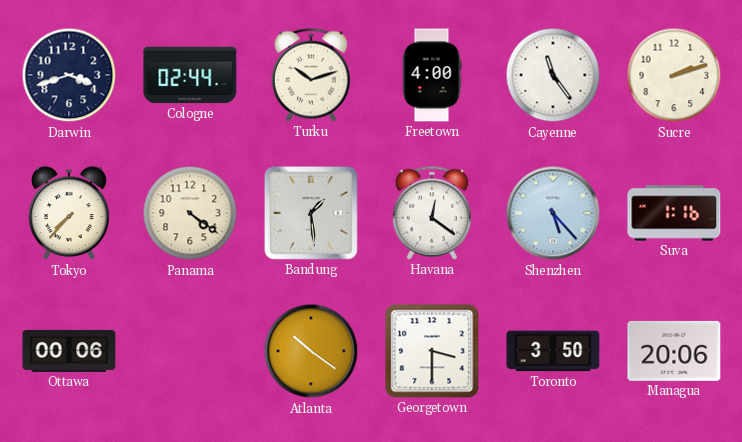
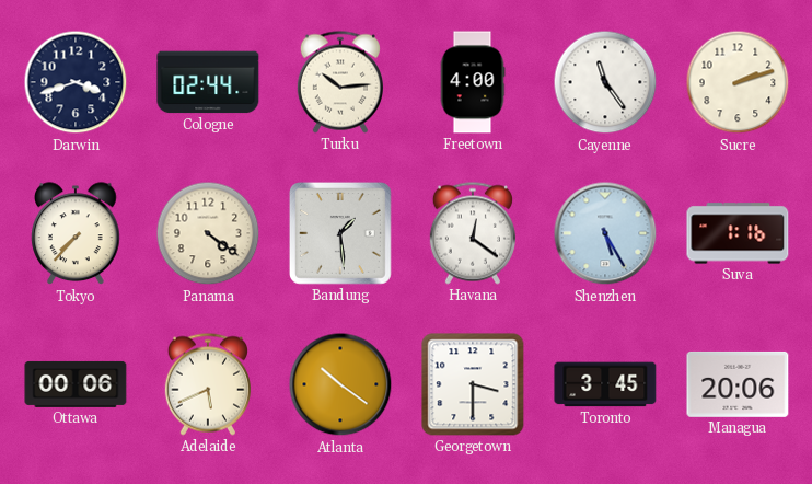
Turku: 10:12 -> 10:14
Shenzhen: 5:23 -> 5:25
Adelaide: none -> 5:41
Toronto: 3:50 -> 3:45
